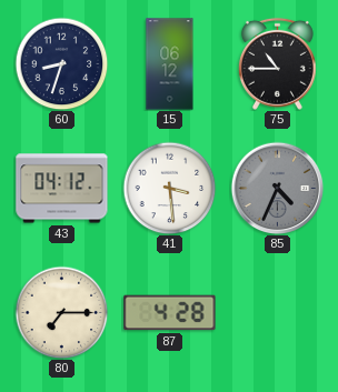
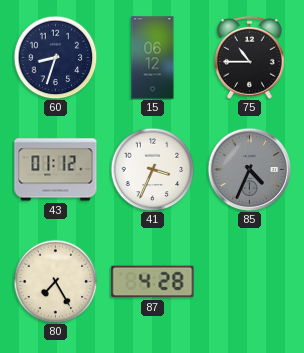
43: 04:12 -> 01:12
41: 3:29 -> 3:34
80: 7:15 -> 7:25
